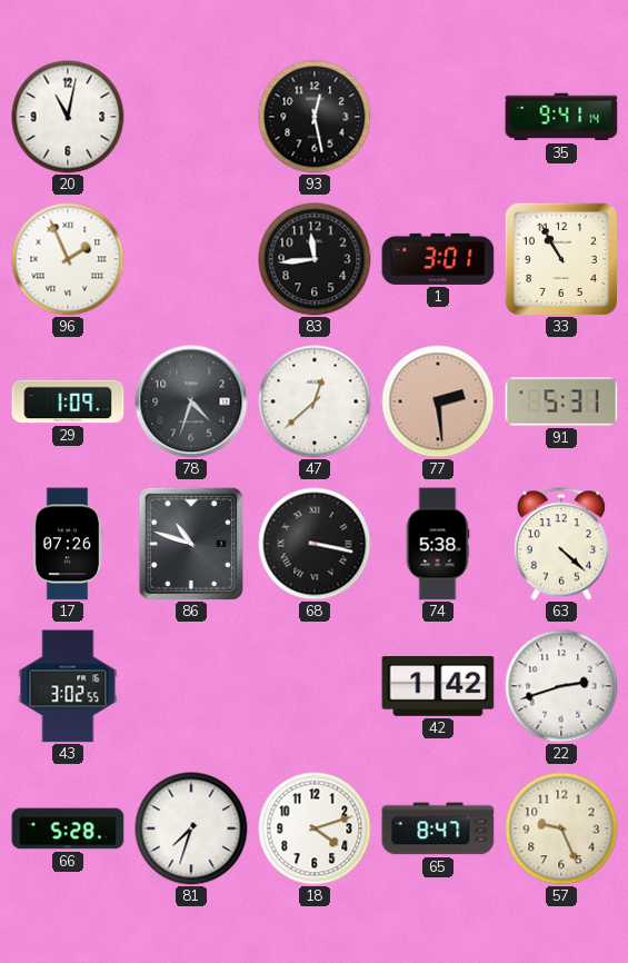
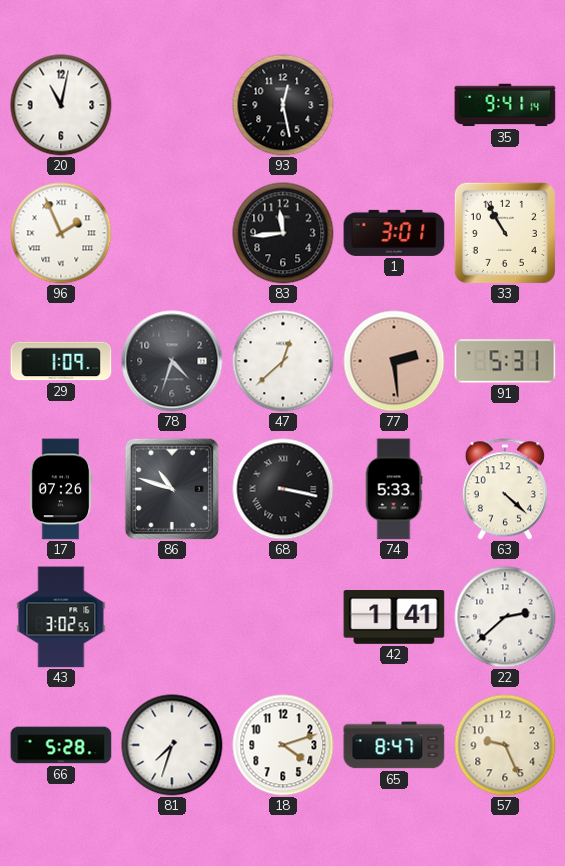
74: 5:38 -> 5:33
42: 1:42 -> 1:41
22: 2:42 -> 2:38
